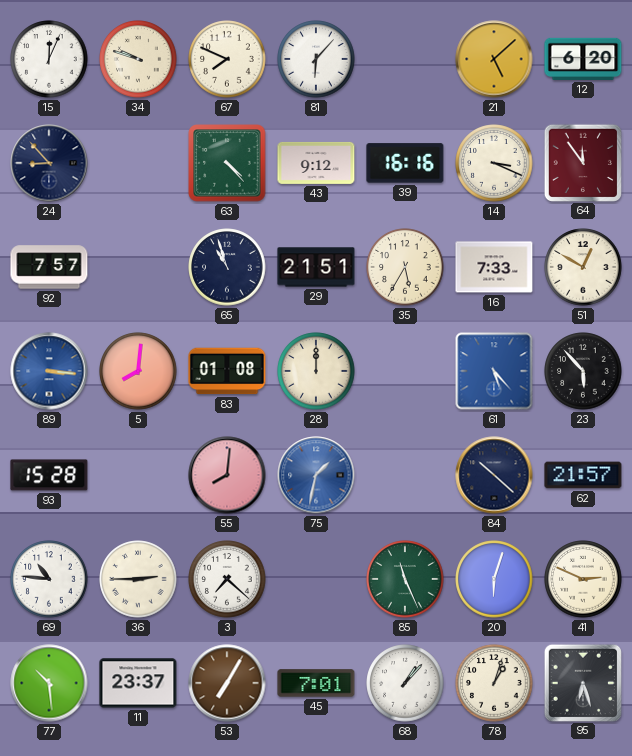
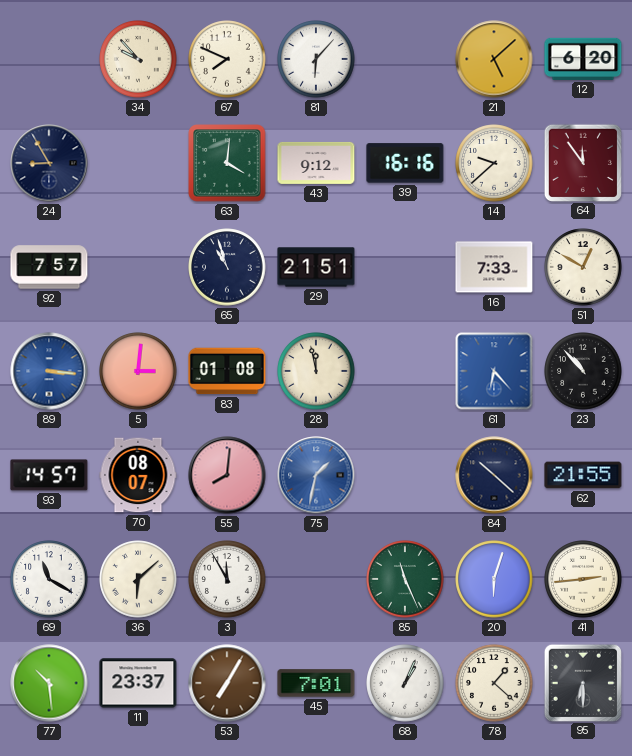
15: 12:04 -> none
34: 9:48 -> 9:53
24: 8:53 -> 8:55
63: 4:23 -> 4:01
14: 3:19 -> 9:38
35: 5:35 -> none
5: 8:01 -> 3:01
28: 12:00 -> 11:58
61: 5:23 -> 6:23
23: 5:53 -> 10:53
93: 15:28 -> 14:57
70: none -> 08:07
62: 21:57 -> 21:55
69: 10:46 -> 11:20
36: 2:45 -> 6:08
3: 7:22 -> 11:55
41: 2:49 -> 2:44
68: 1:07 -> 1:04
78: 1:03 -> 1:22
95: 6:27 -> 6:30
